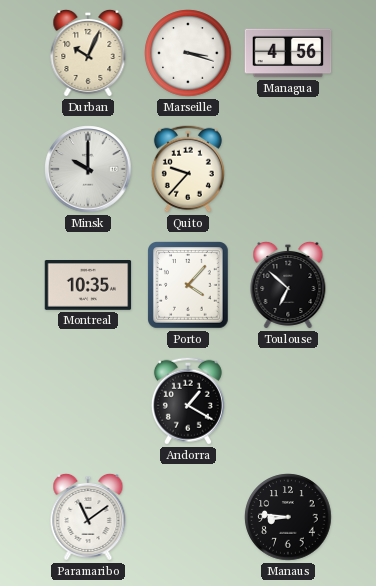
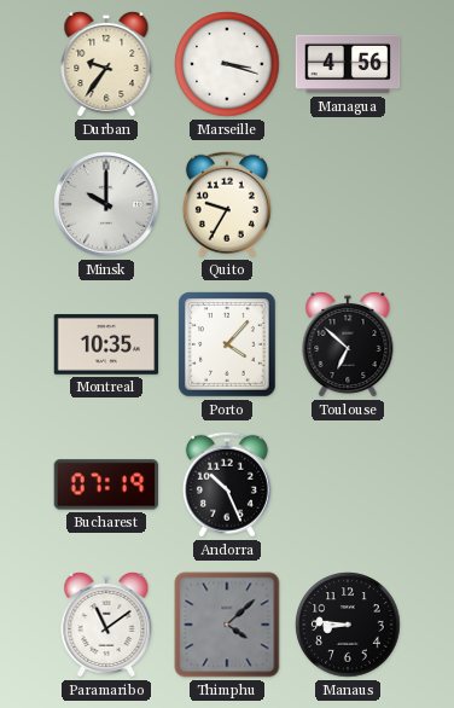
Durban: 10:04 -> 9:36
Quito: 9:37 -> 9:35
Bucharest: none -> 07:19
Andorra: 1:20 -> 10:26
Thimphu: none -> 4:08
